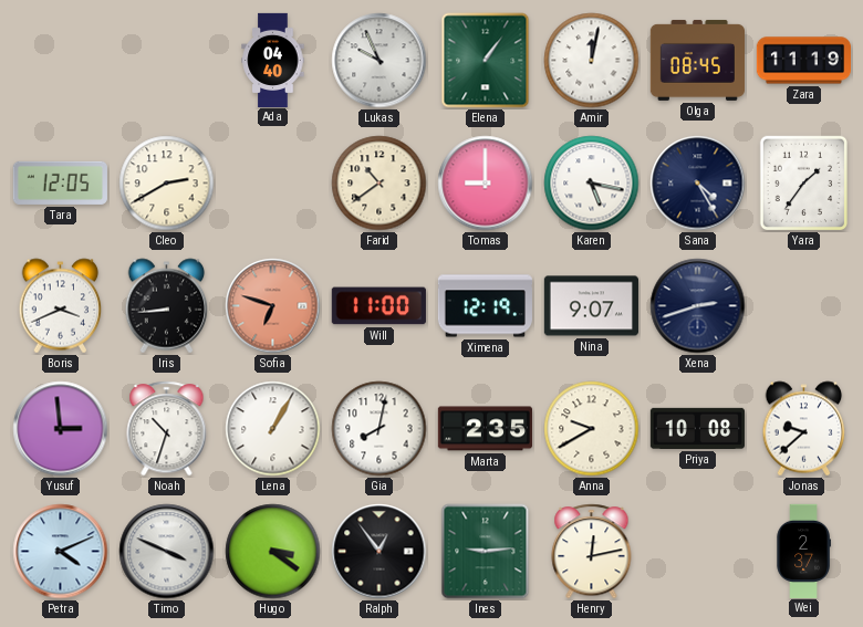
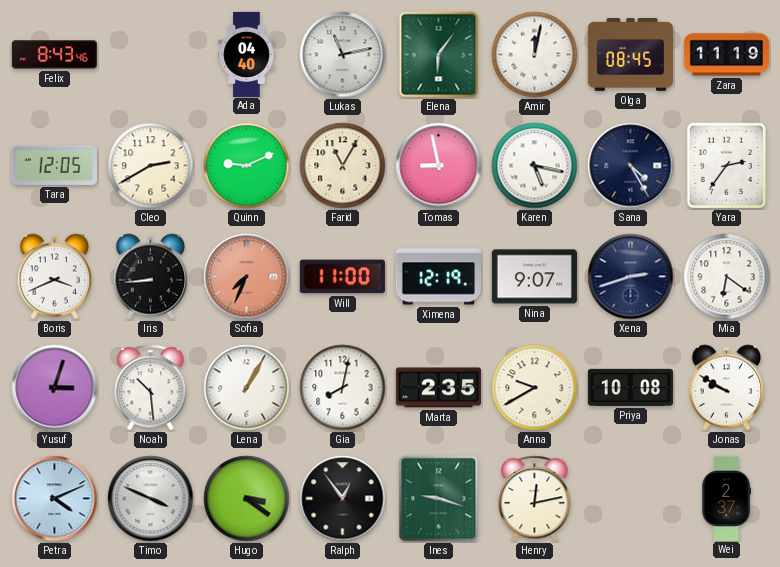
Felix: none -> 8:43
Lukas: 9:56 -> 11:13
Elena: 1:06 -> 6:06
Quinn: none -> 9:11
Farid: 10:39 -> 11:05
Tomas: 9:00 -> 8:58
Yara: 1:36 -> 2:36
Sofia: 6:48 -> 7:34
Mia: none -> 6:21
Yusuf: 2:59 -> 3:03
Noah: 10:33 -> 10:29
Jonas: 9:38 -> 9:50
Ines: 9:14 -> 9:18
